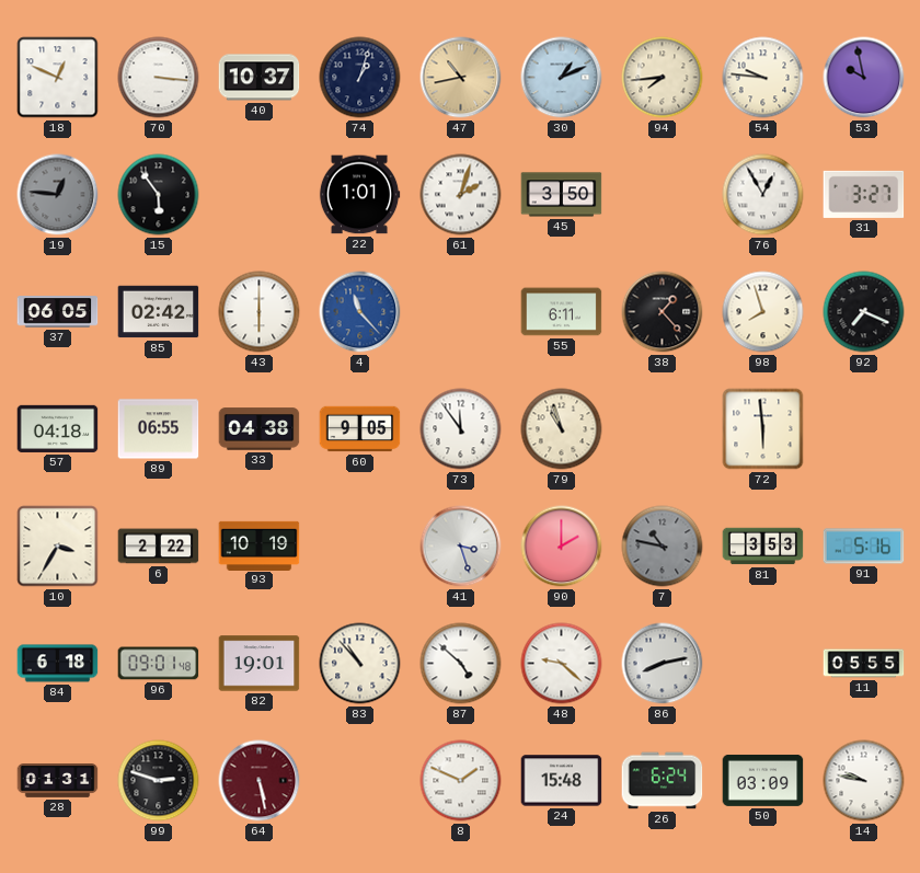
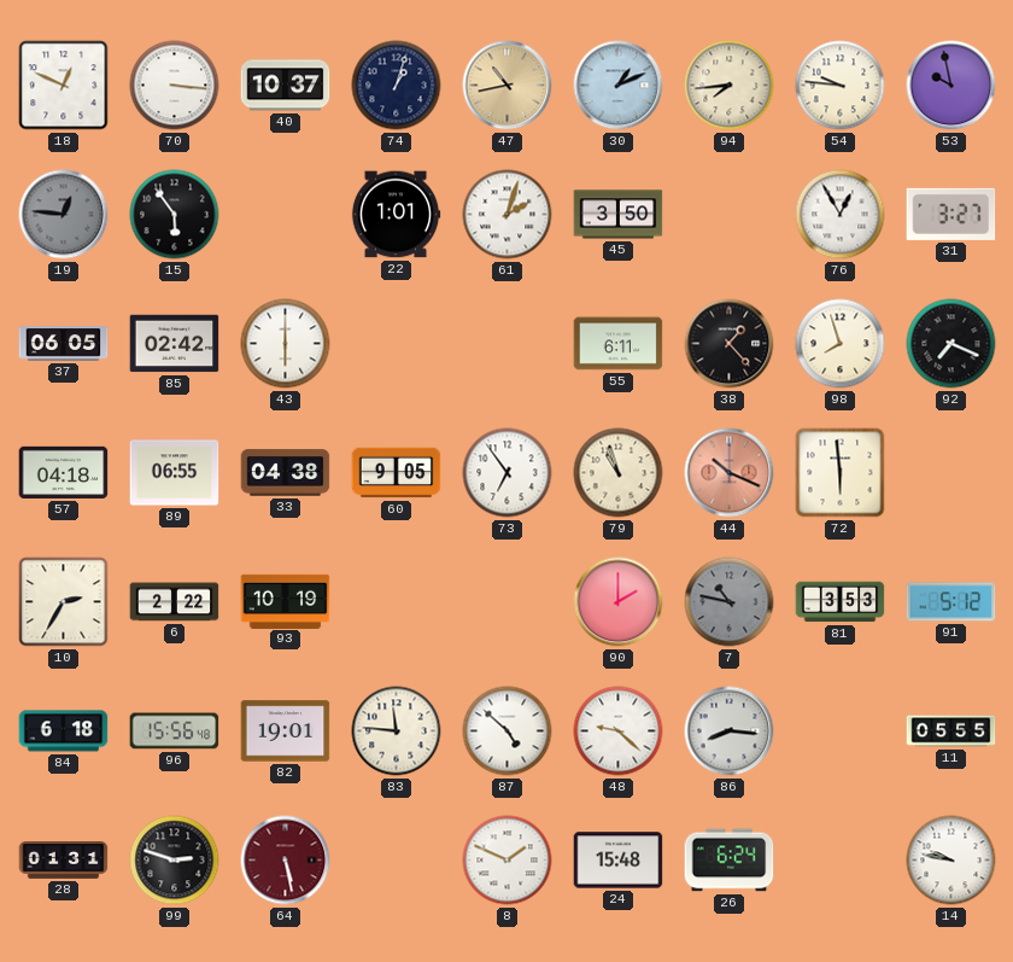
4: 11:23 -> none
73: 11:54 -> 6:54
44: none -> 10:19
10: 3:35 -> 2:35
41: 3:27 -> none
91: 5:16 -> 5:12
96: 09:01 -> 15:56
83: 10:53 -> 11:46
86: 8:13 -> 8:16
50: 03:09 -> none
